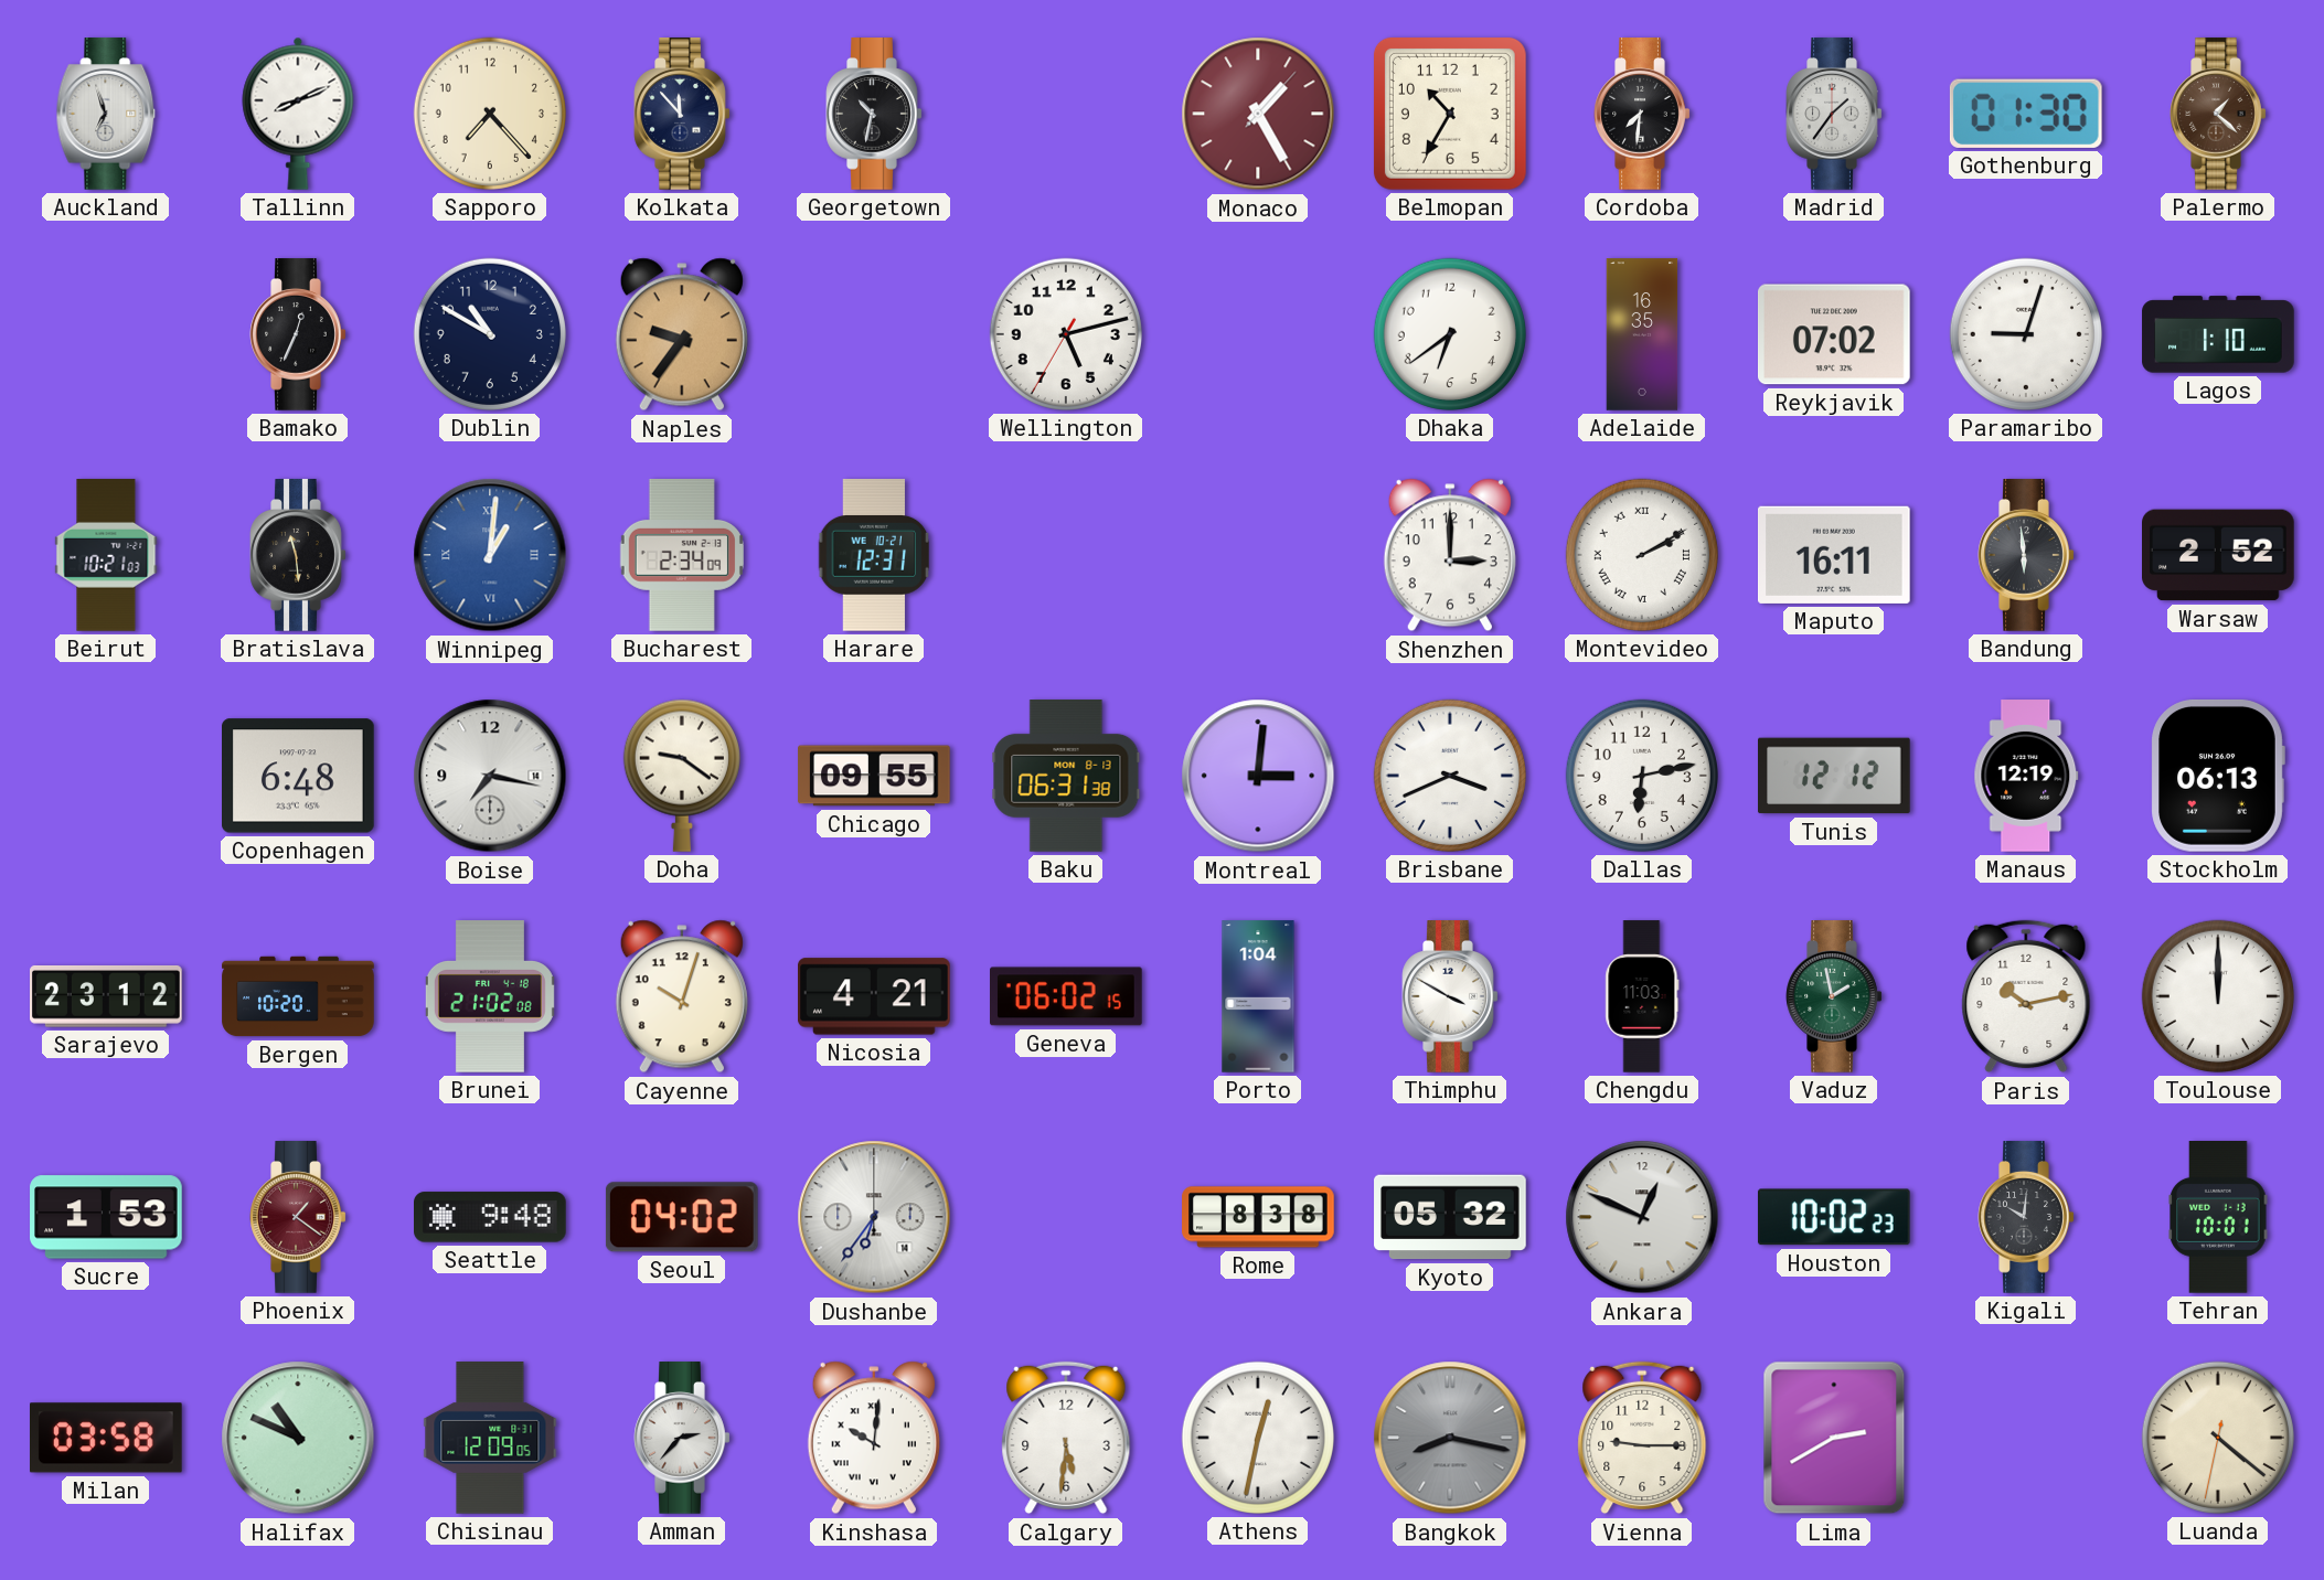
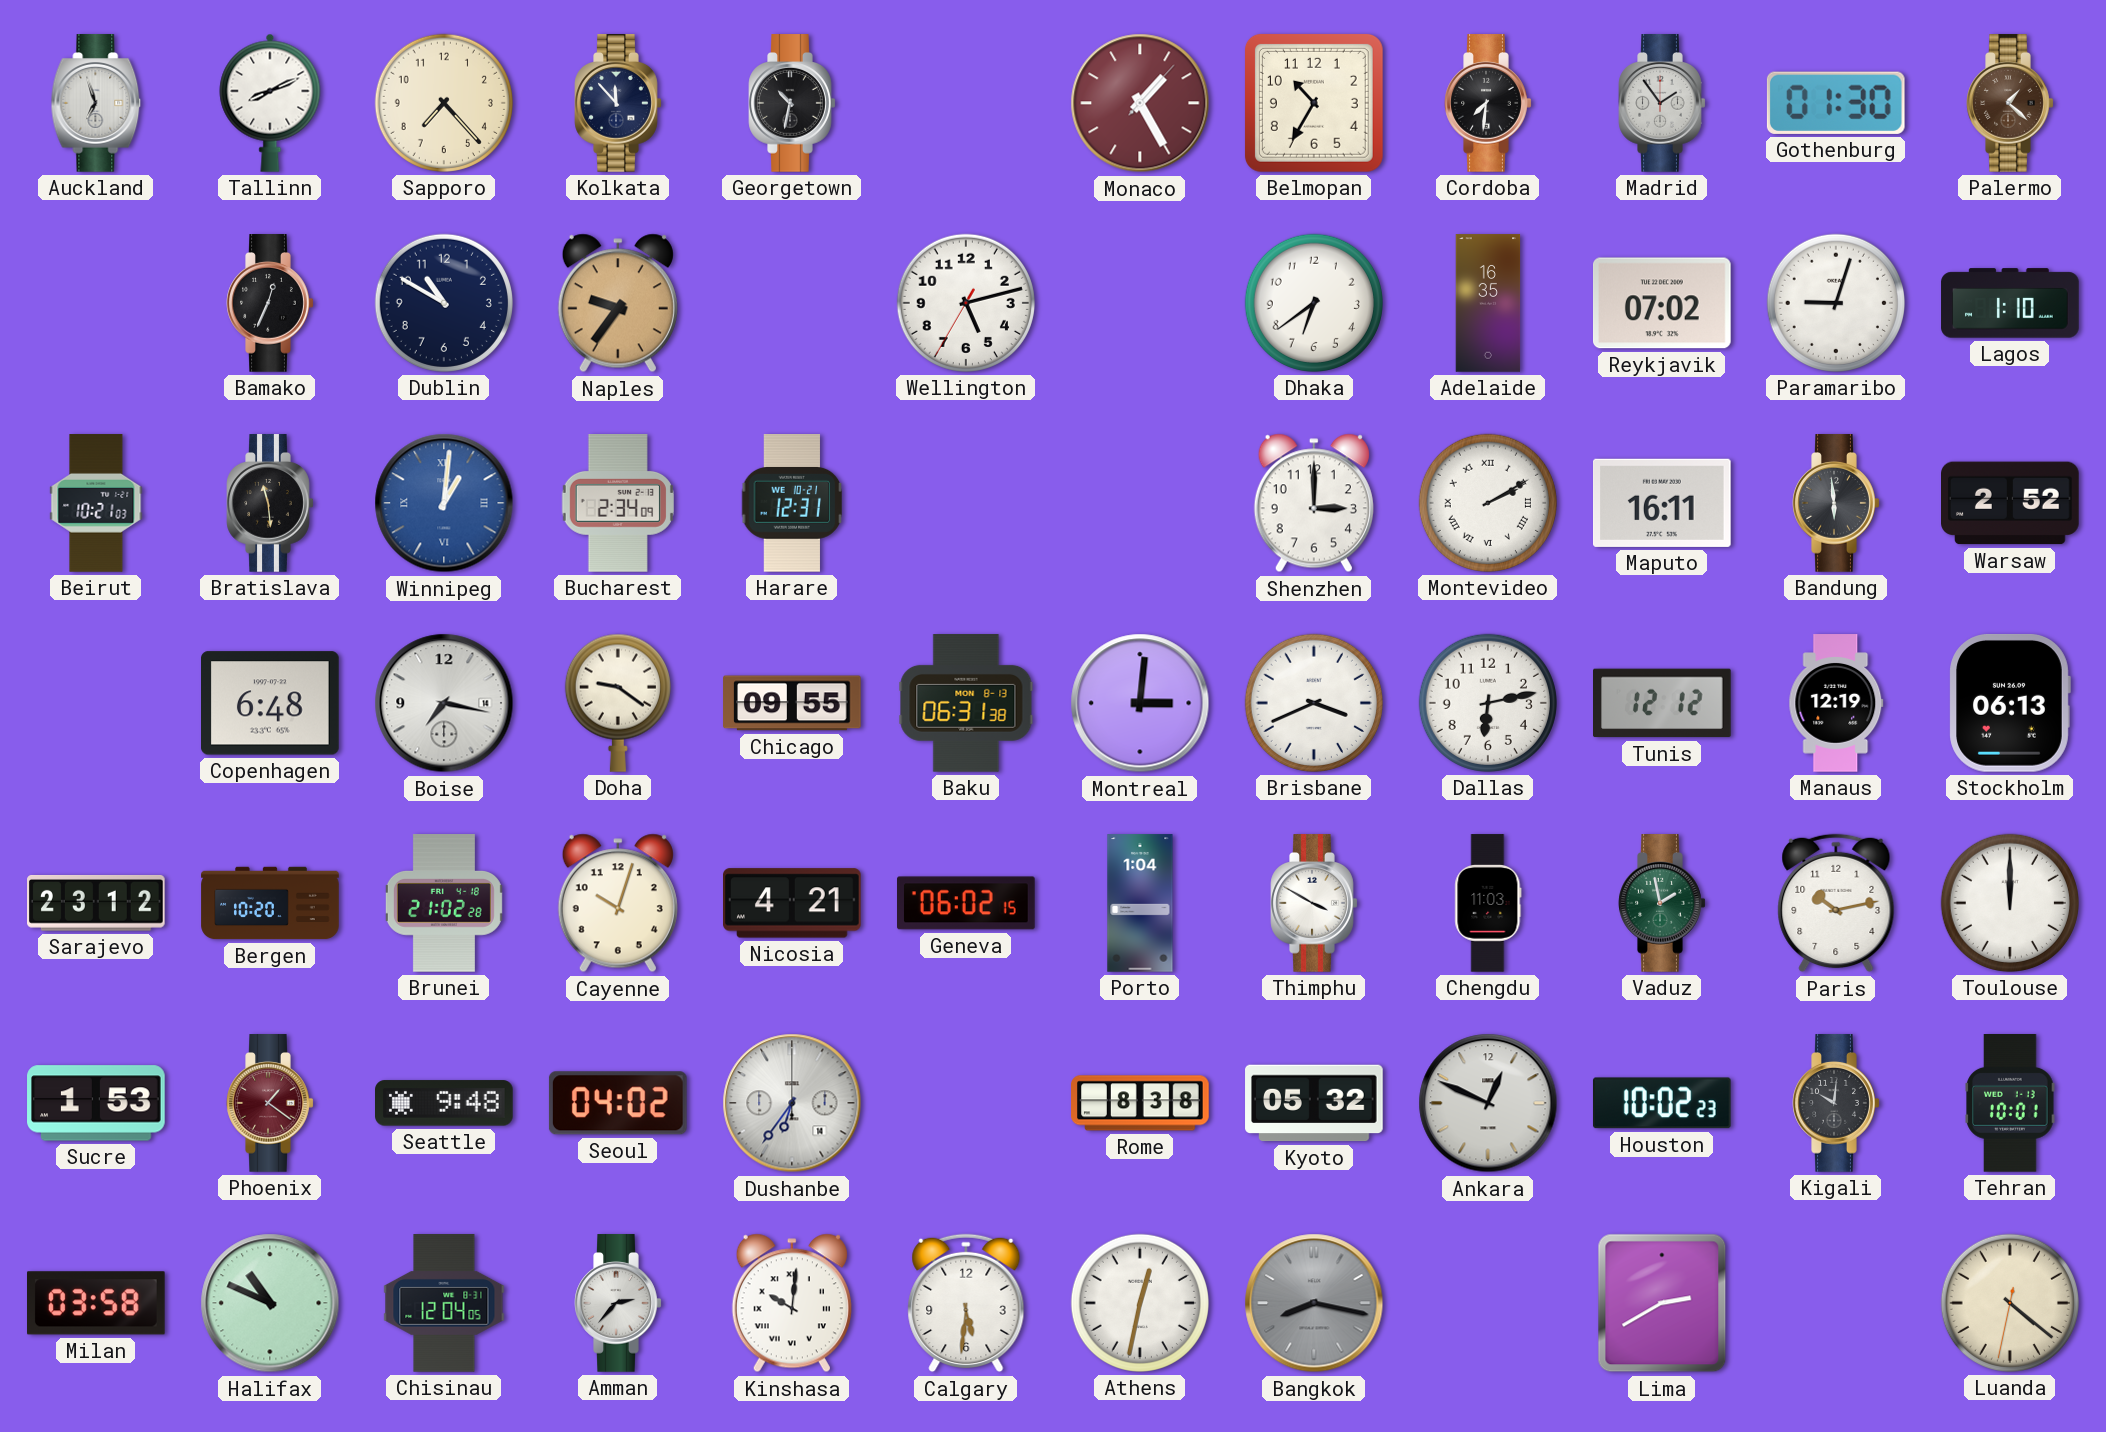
Madrid: 1:36 -> 1:54
Brunei: 21:02:08 -> 21:02:28
Chisinau: 12:09 -> 12:04
Vienna: 9:15 -> none
